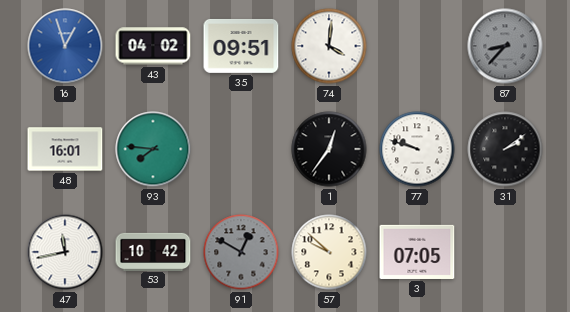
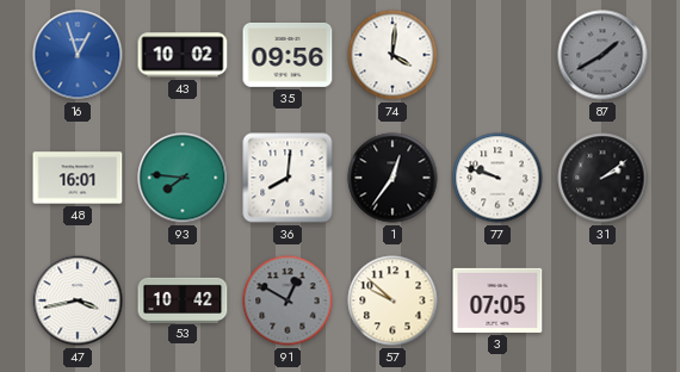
43: 04:02 -> 10:02
35: 09:51 -> 09:56
87: 8:37 -> 1:40
36: none -> 8:01
47: 11:43 -> 3:43
